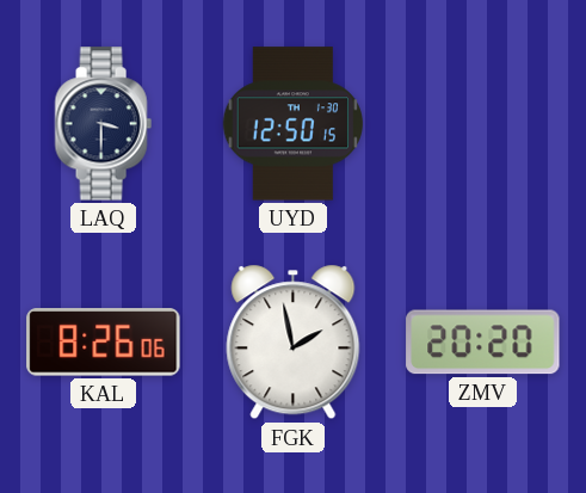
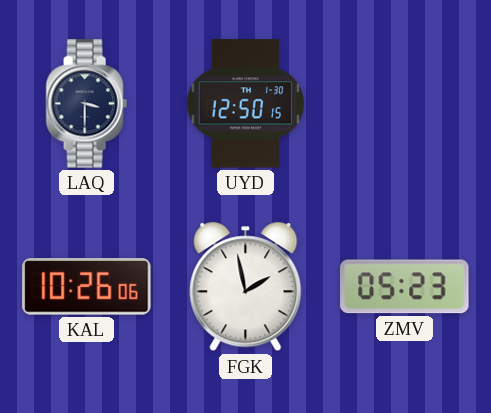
KAL: 8:26 -> 10:26
ZMV: 20:20 -> 05:23
